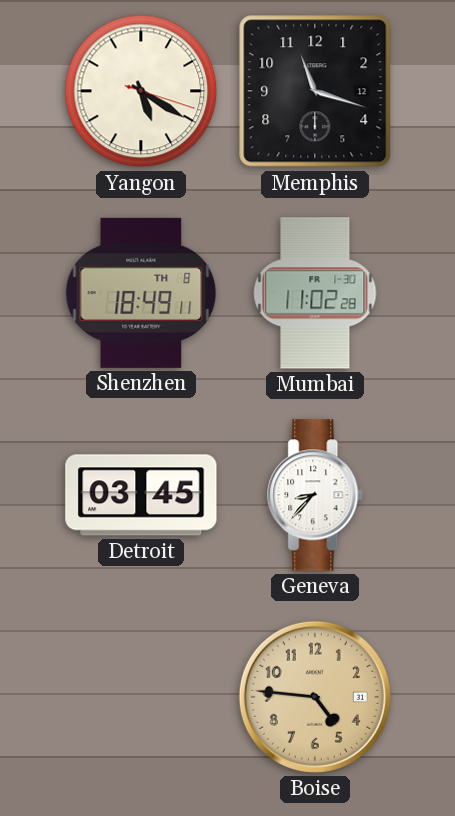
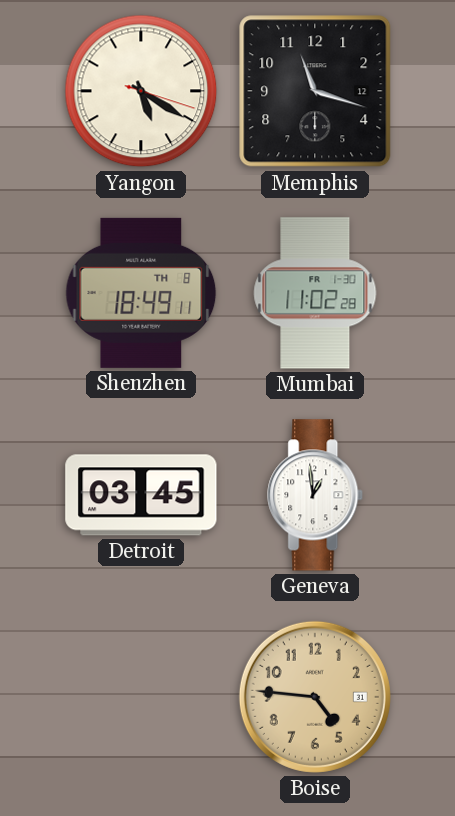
Geneva: 8:37 -> 12:59
